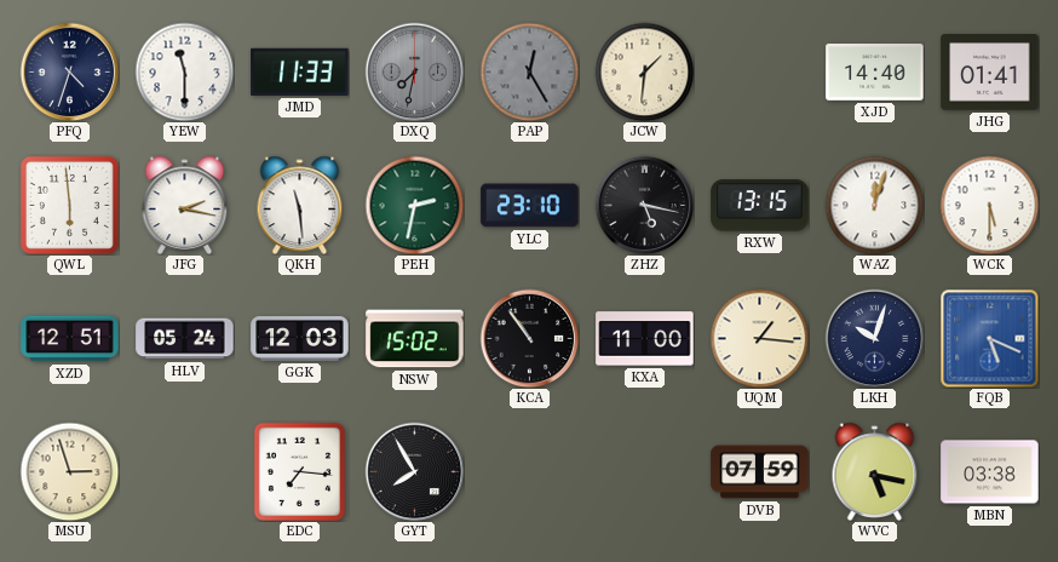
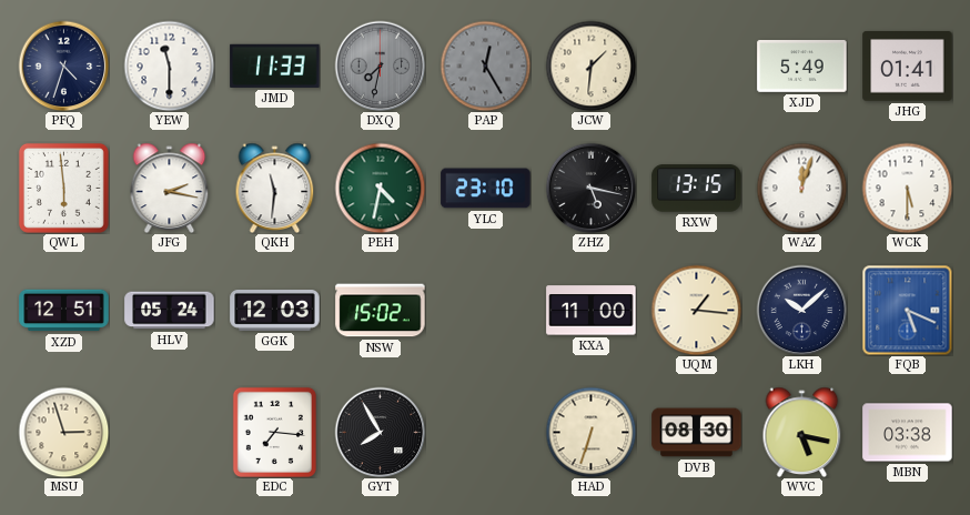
XJD: 14:40 -> 5:49
QKH: 11:29 -> 11:31
PEH: 2:32 -> 4:32
KCA: 10:54 -> none
LKH: 10:03 -> 10:08
HAD: none -> 6:33
DVB: 07:59 -> 08:30
